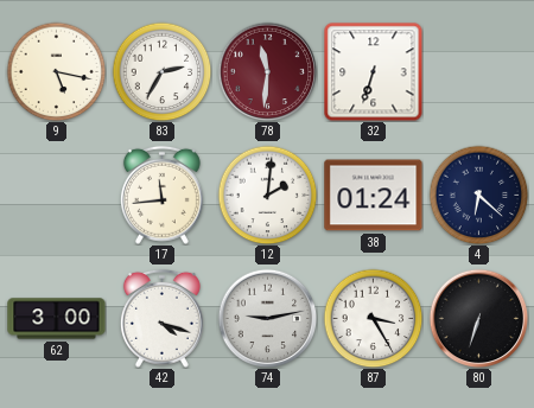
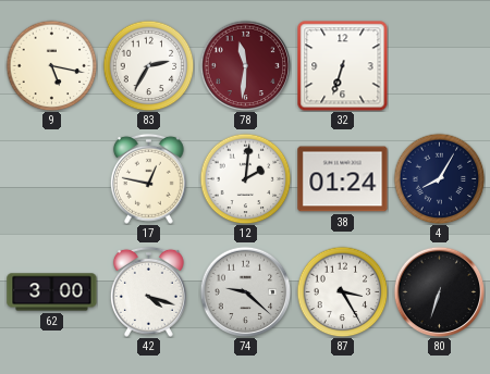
17: 11:44 -> 12:47
4: 6:22 -> 8:05
74: 9:13 -> 9:22
